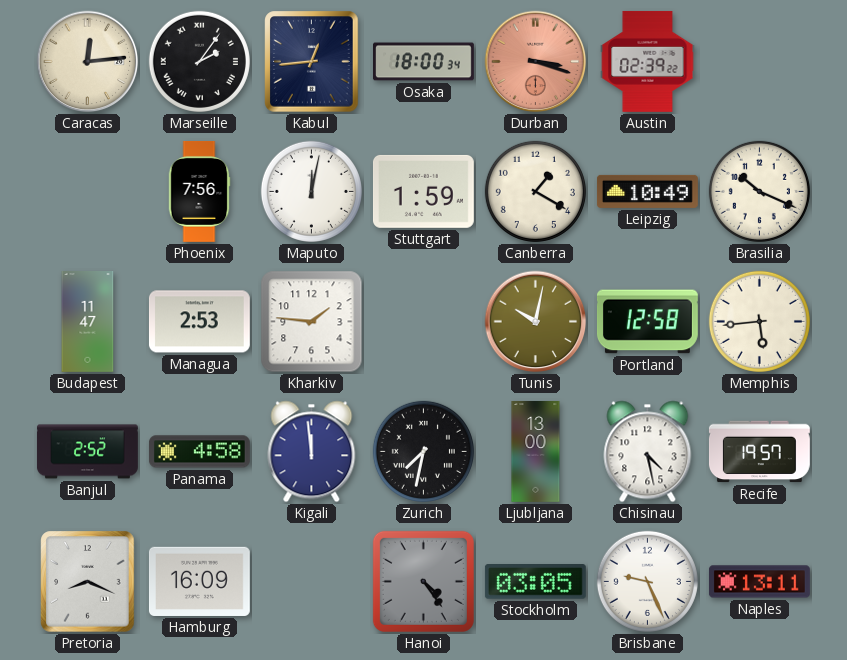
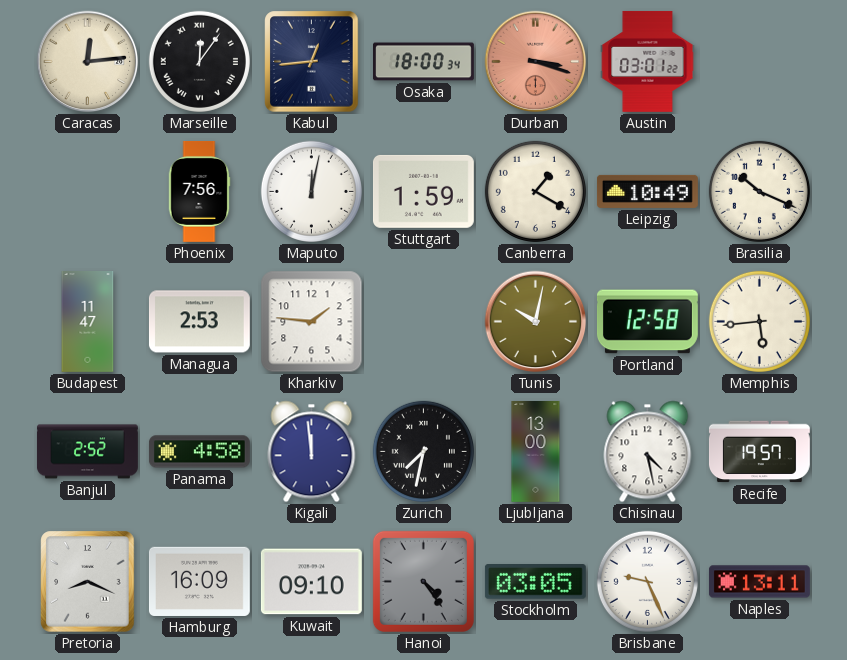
Marseille: 2:06 -> 12:06
Austin: 02:39 -> 03:01
Kuwait: none -> 09:10
